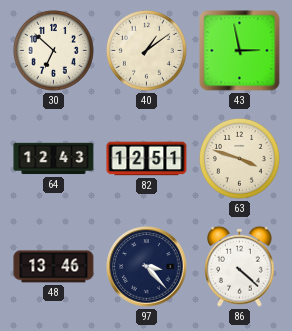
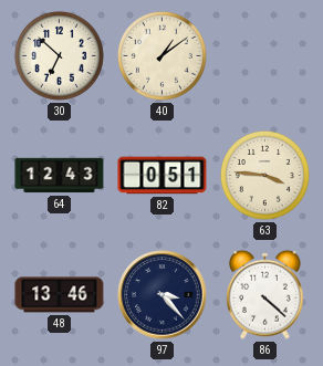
43: 2:58 -> none
82: 12:51 -> 0:51
63: 3:48 -> 3:46
